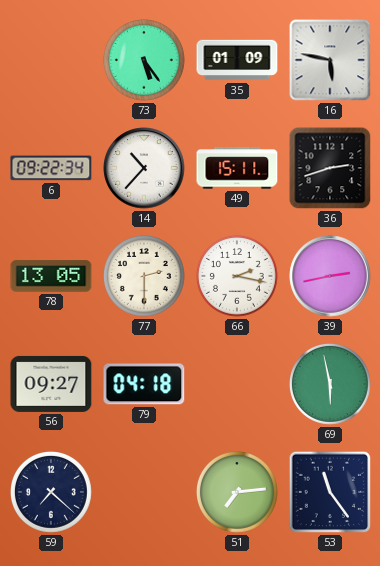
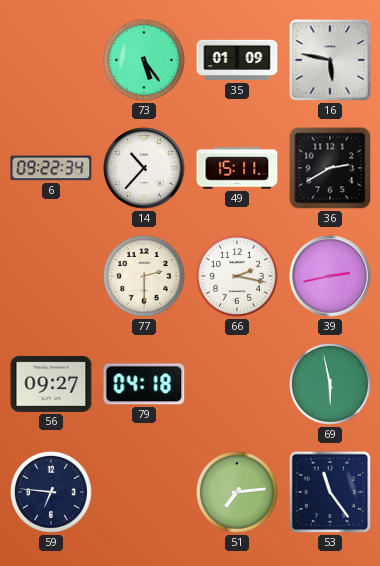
36: 2:42 -> 2:40
78: 13:05 -> none
59: 7:22 -> 6:46
